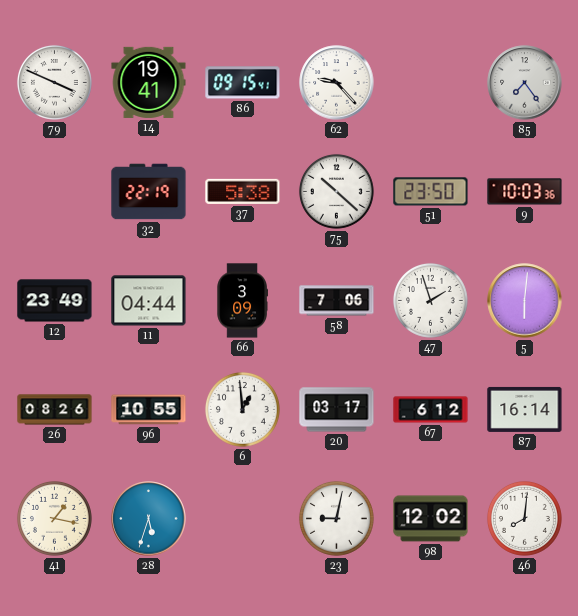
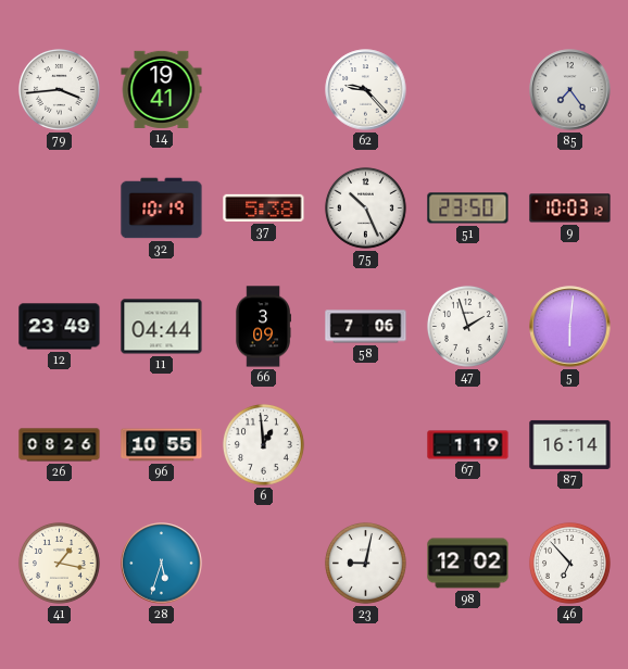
79: 3:49 -> 3:44
86: 09:15 -> none
32: 22:19 -> 10:19
75: 10:22 -> 10:26
9: 10:03:36 -> 10:03:12
20: 03:17 -> none
67: 6:12 -> 1:19
46: 8:01 -> 6:53
